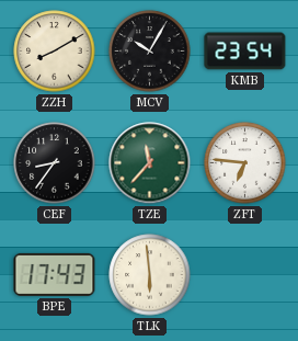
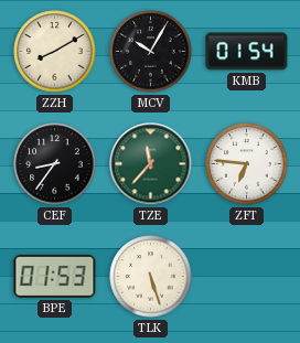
KMB: 23:54 -> 01:54
BPE: 17:43 -> 01:53
TLK: 5:59 -> 5:27
